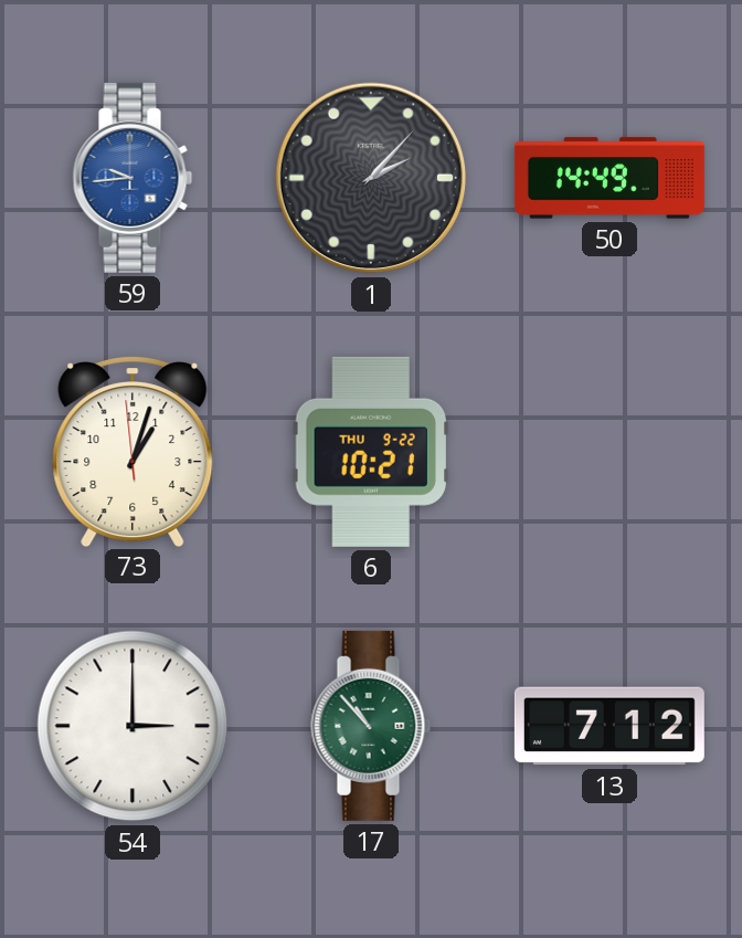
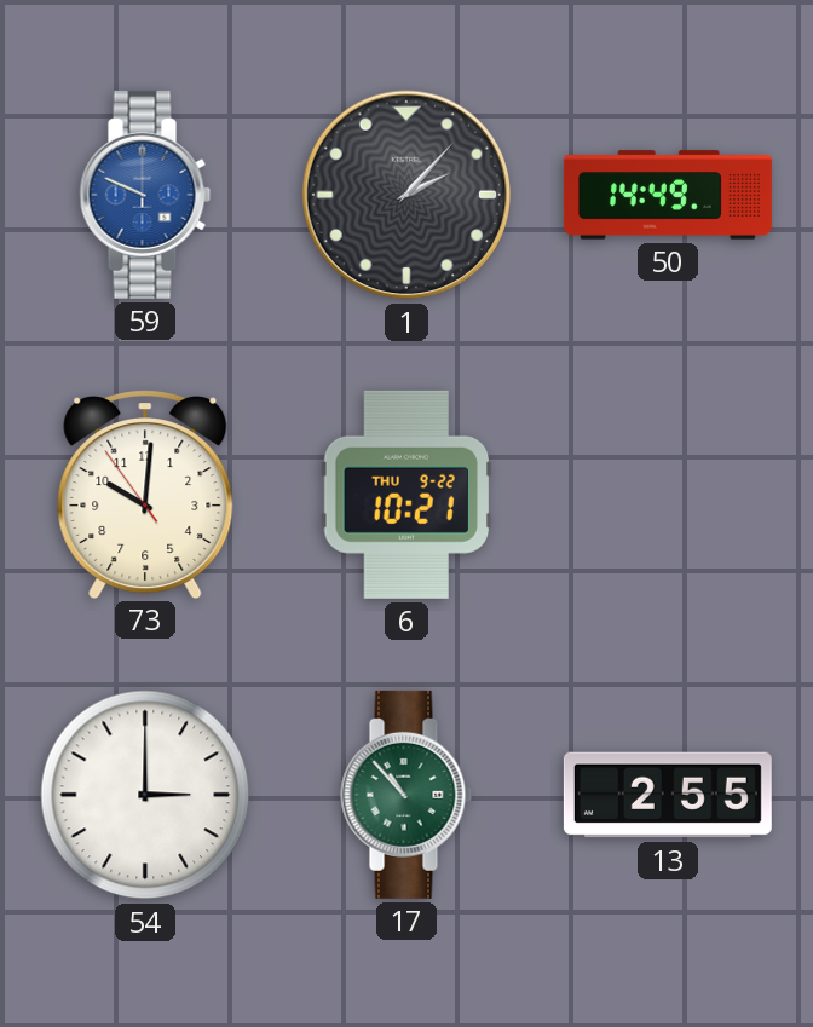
59: 9:44 -> 9:49
73: 1:02 -> 10:00
13: 7:12 -> 2:55
